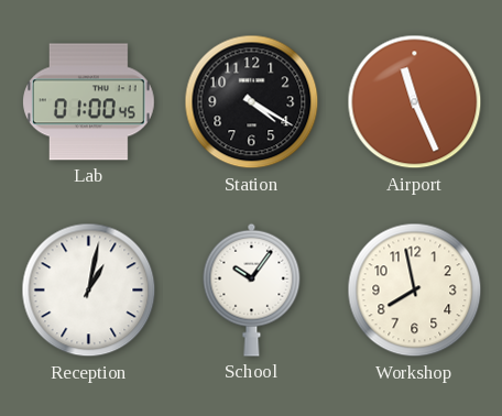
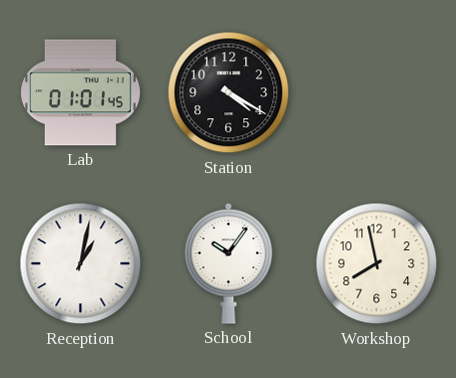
Lab: 01:00 -> 01:01
Airport: 11:26 -> none
